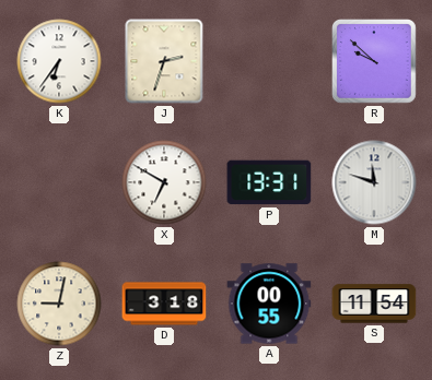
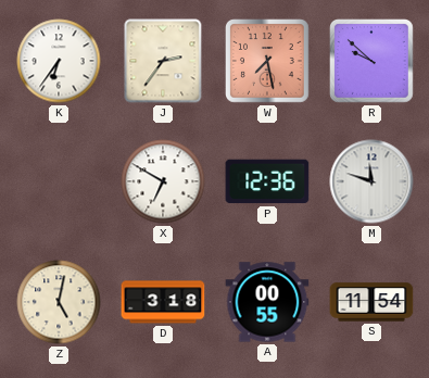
J: 2:33 -> 2:36
W: none -> 7:28
P: 13:31 -> 12:36
Z: 9:02 -> 5:02
